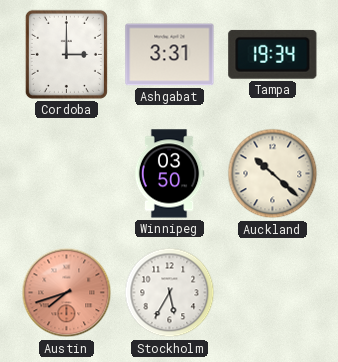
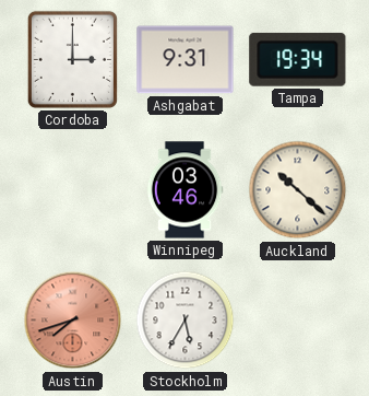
Ashgabat: 3:31 -> 9:31
Winnipeg: 03:50 -> 03:46
